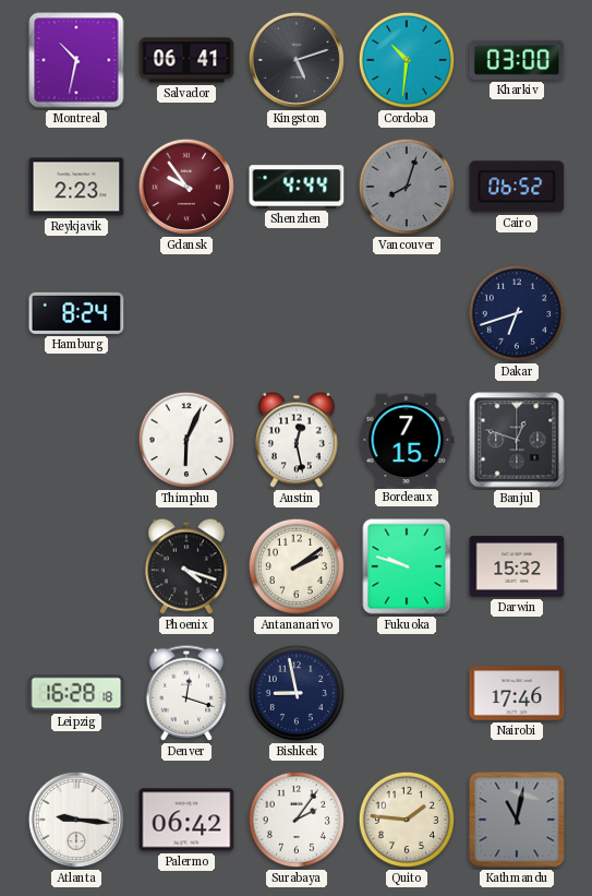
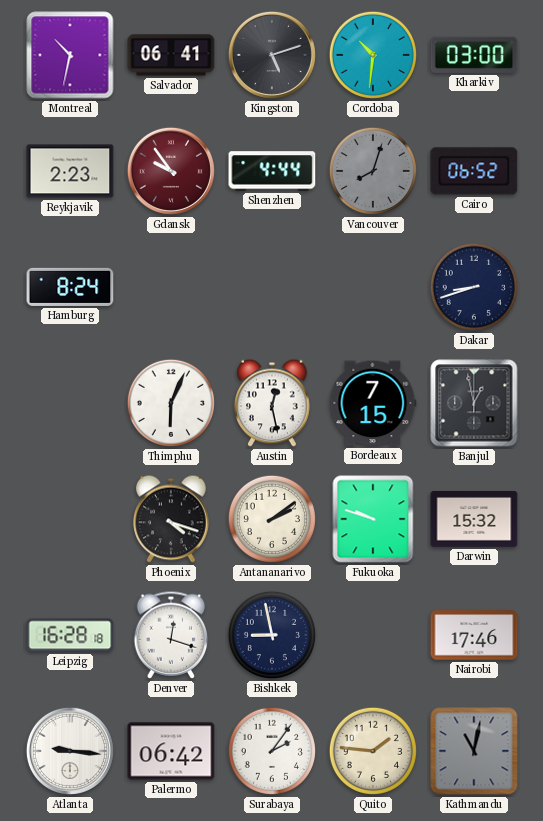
Dakar: 6:42 -> 8:42
Banjul: 12:48 -> 12:58
